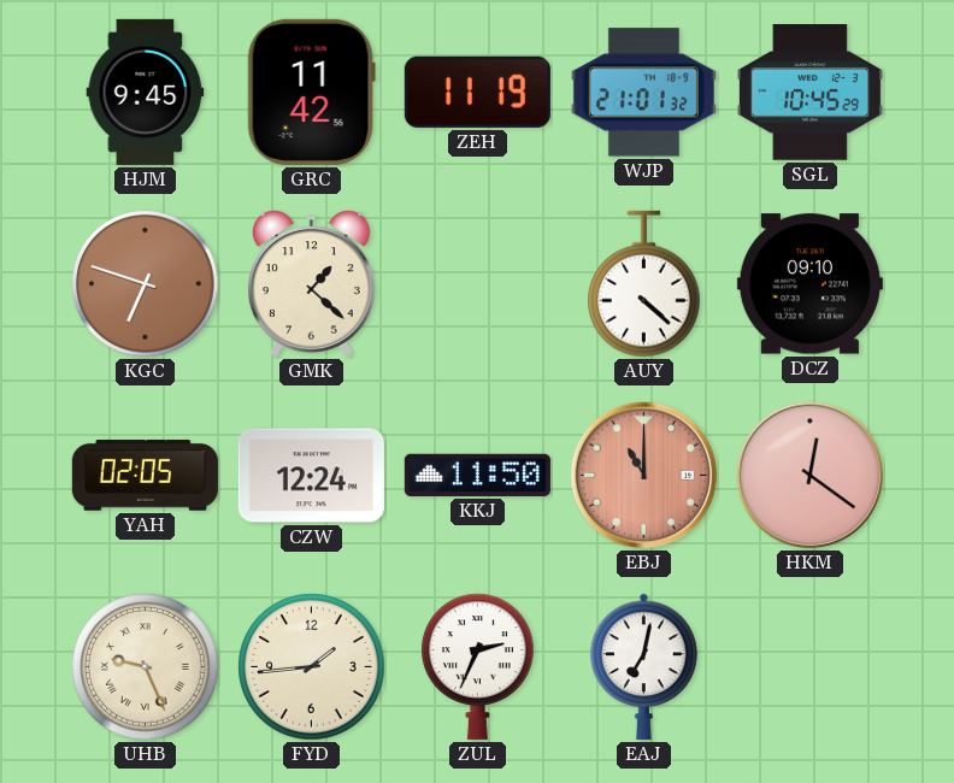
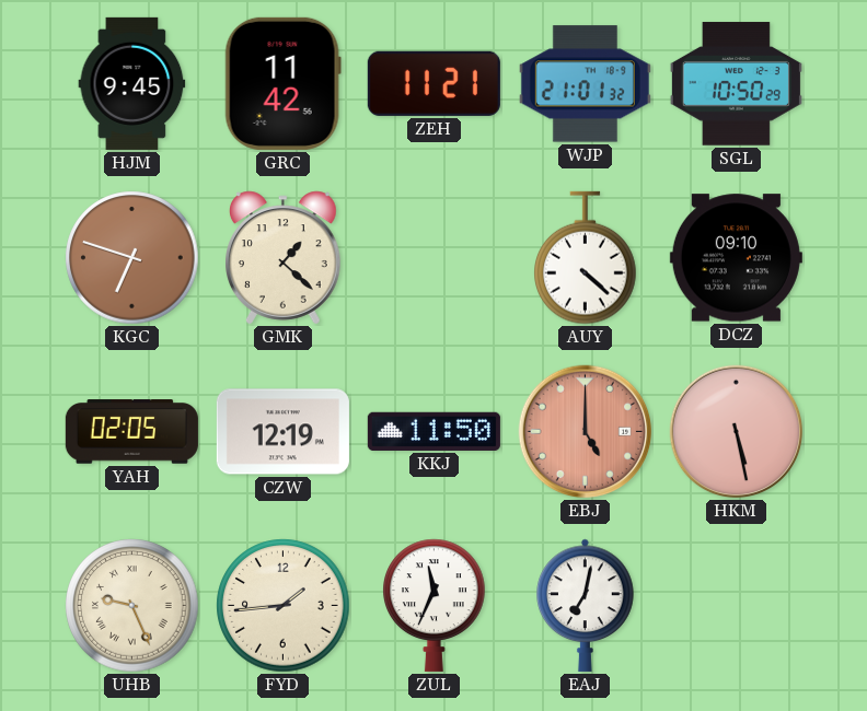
ZEH: 11:19 -> 11:21
SGL: 10:45 -> 10:50
CZW: 12:24 -> 12:19
EBJ: 11:00 -> 5:00
HKM: 12:21 -> 5:28
ZUL: 2:34 -> 11:34
